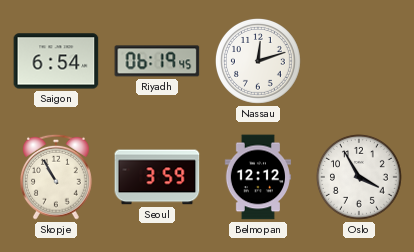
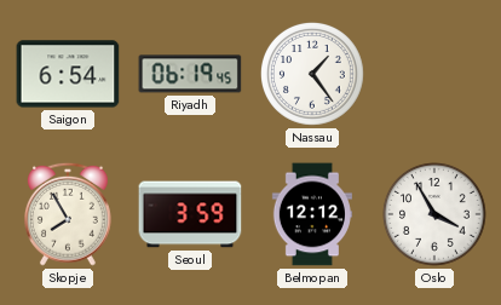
Nassau: 12:12 -> 1:24
Skopje: 10:55 -> 7:55
